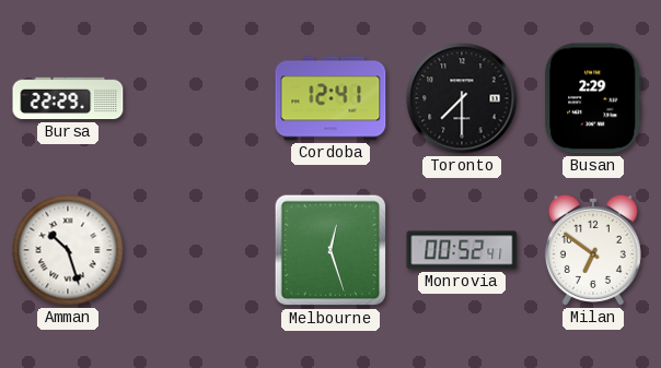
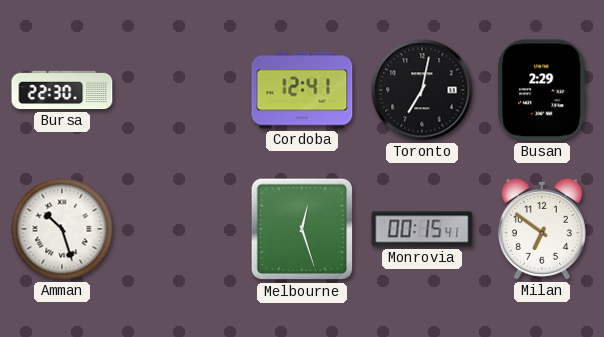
Bursa: 22:29 -> 22:30
Toronto: 7:30 -> 7:02
Monrovia: 00:52 -> 00:15
